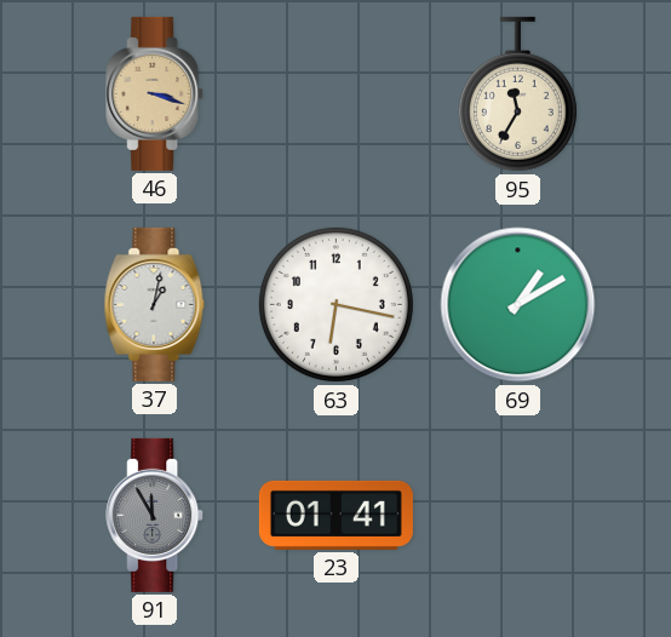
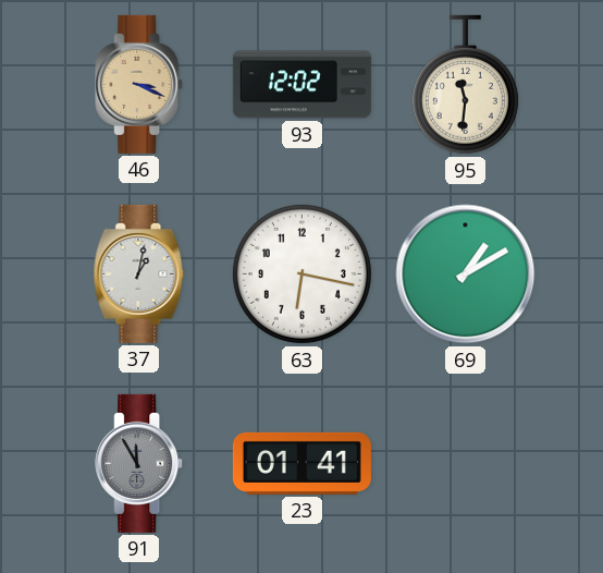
46: 3:18 -> 3:19
93: none -> 12:02
95: 11:35 -> 11:31
